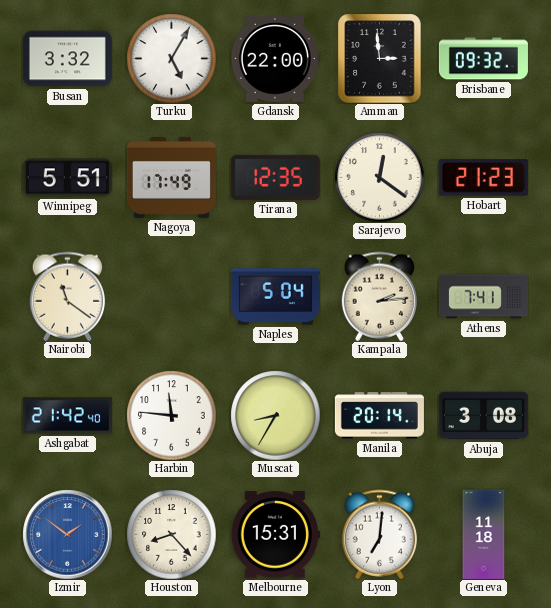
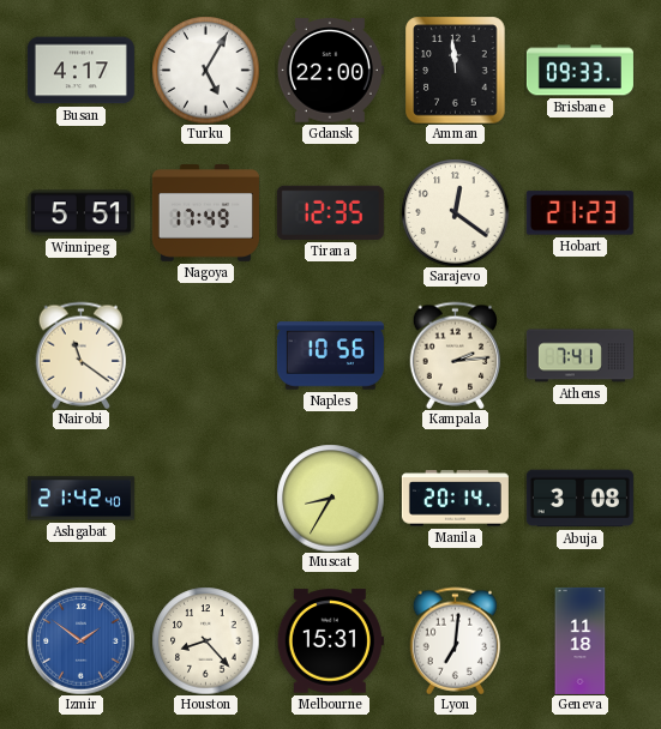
Busan: 3:32 -> 4:17
Amman: 2:59 -> 11:59
Brisbane: 09:32 -> 09:33
Naples: 5:04 -> 10:56
Harbin: 11:46 -> none
